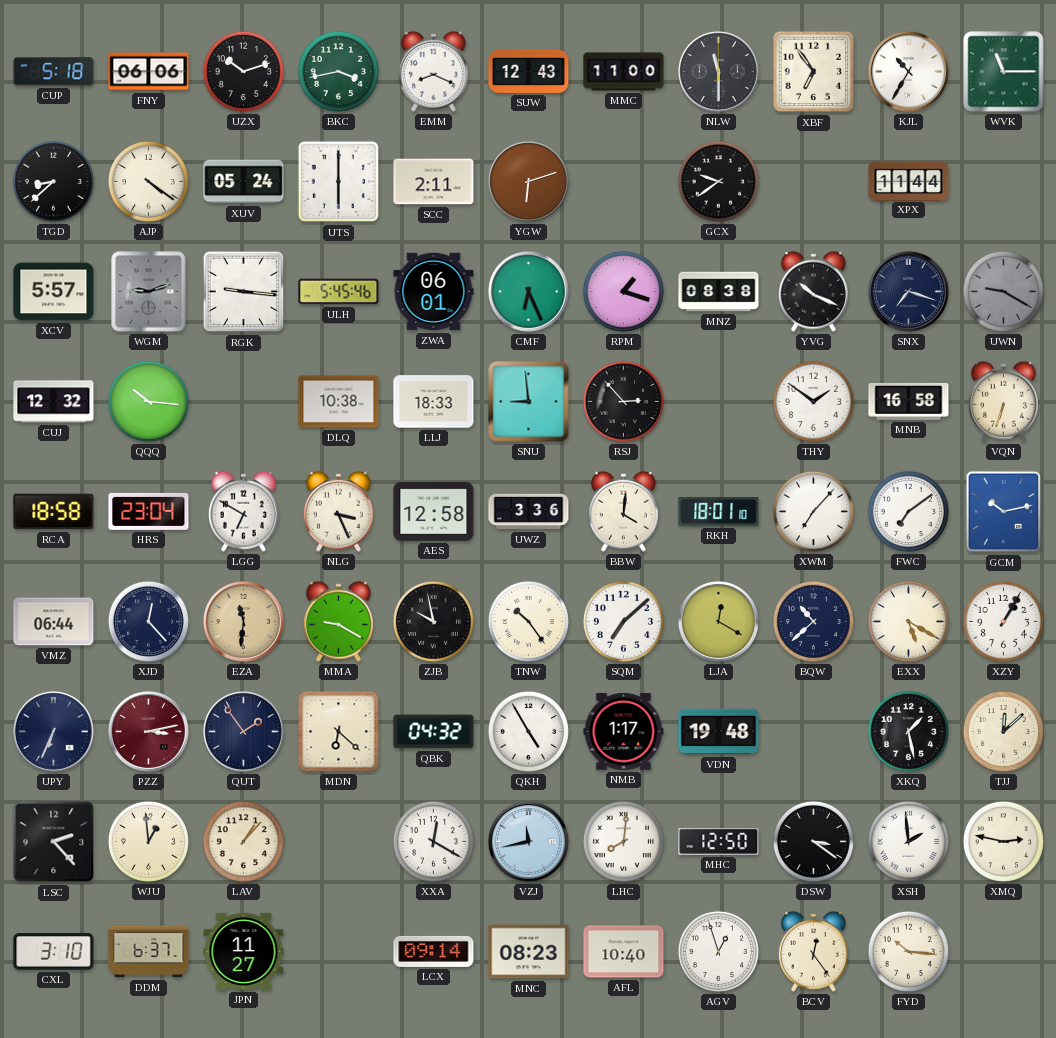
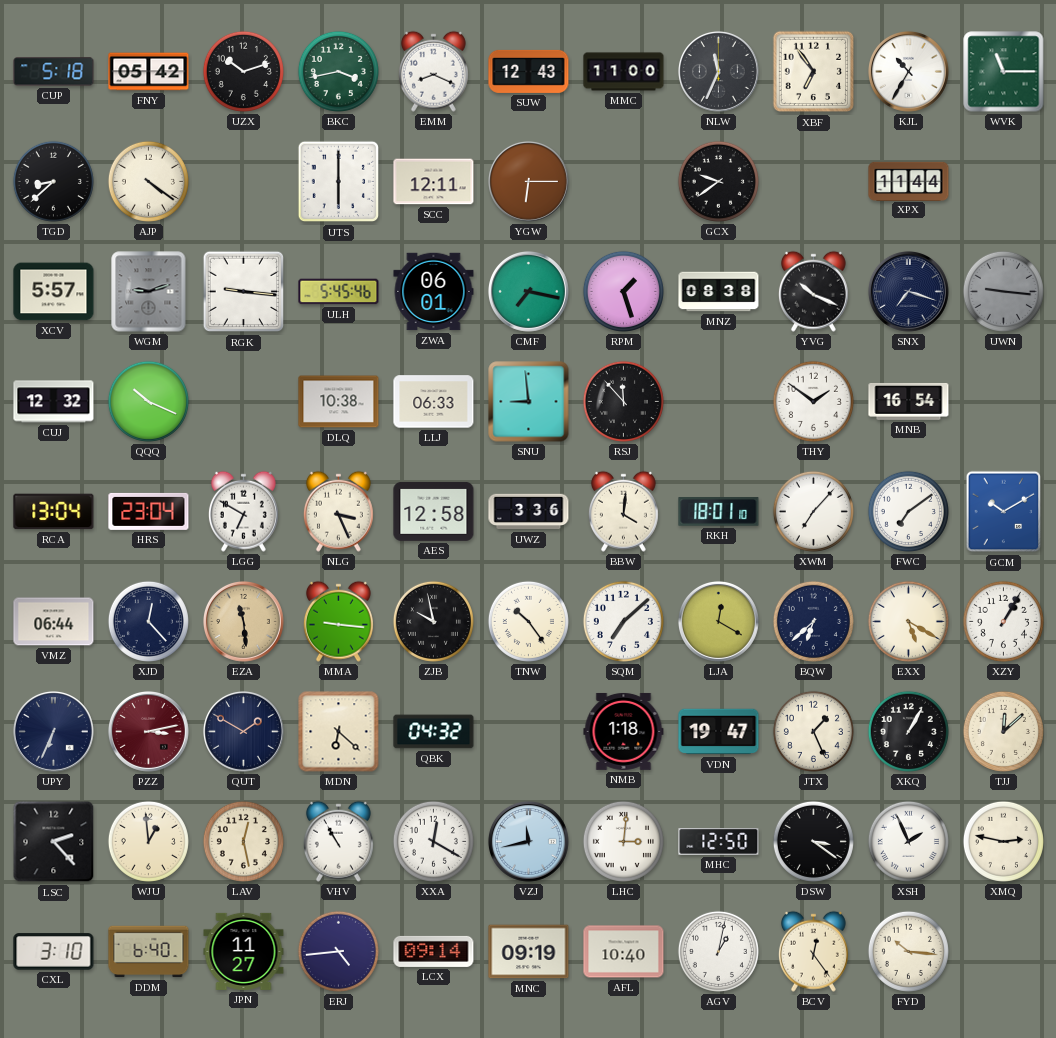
FNY: 06:06 -> 05:42
NLW: 11:30 -> 11:34
XUV: 05:24 -> none
SCC: 2:11 -> 12:11
YGW: 6:12 -> 6:15
CMF: 6:26 -> 7:17
RPM: 1:18 -> 1:27
UWN: 9:20 -> 9:16
QQQ: 10:16 -> 10:19
LLJ: 18:33 -> 06:33
RSJ: 2:53 -> 11:53
MNB: 16:58 -> 16:54
VQN: 6:33 -> none
RCA: 18:58 -> 13:04
GCM: 10:13 -> 10:10
EZA: 11:31 -> 11:29
MMA: 9:20 -> 9:16
BQW: 10:38 -> 6:38
QUT: 1:54 -> 1:50
QKH: 4:55 -> none
NMB: 1:17 -> 1:18
VDN: 19:48 -> 19:47
JTX: none -> 1:26
XKQ: 1:28 -> 1:05
LAV: 1:07 -> 12:28
VHV: none -> 10:55
LHC: 8:01 -> 3:01
XSH: 1:59 -> 1:56
DDM: 6:37 -> 6:40
ERJ: none -> 4:44
MNC: 08:23 -> 09:19
AGV: 12:57 -> 1:02
